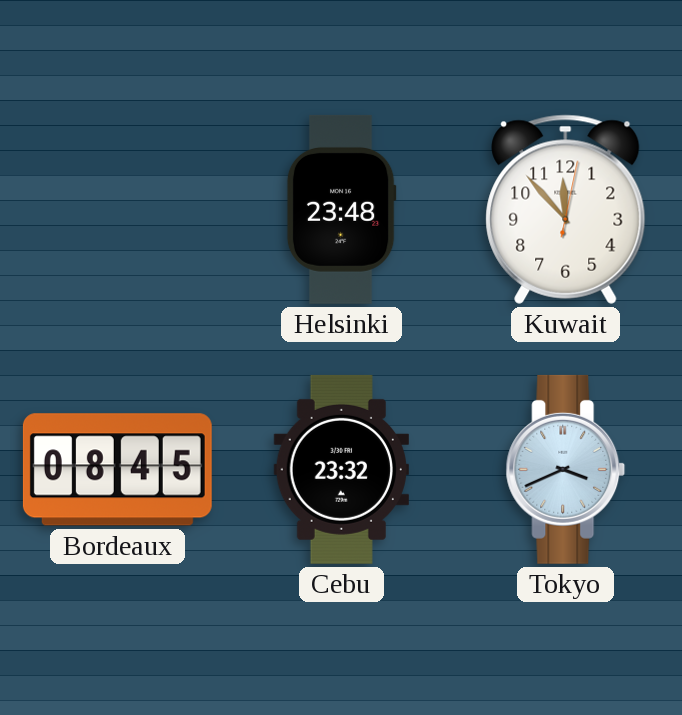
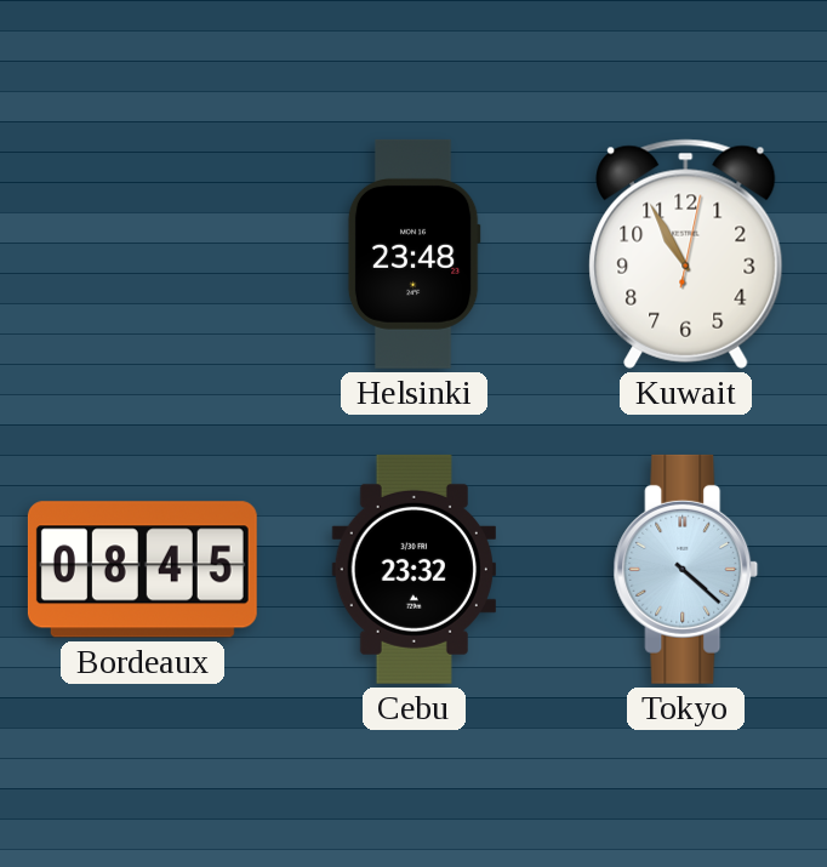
Kuwait: 11:53 -> 10:55
Tokyo: 3:41 -> 4:22
